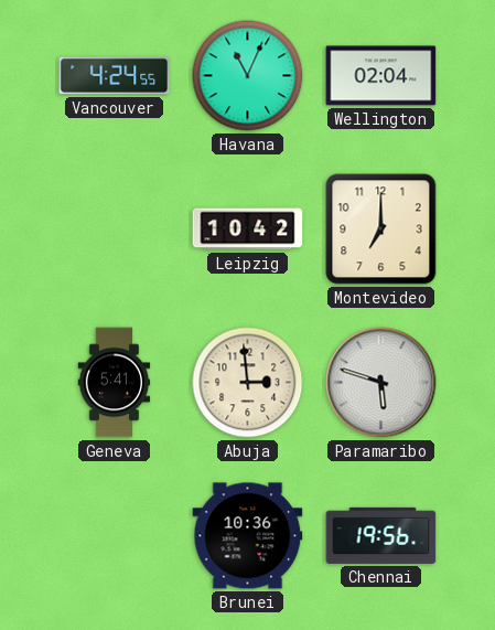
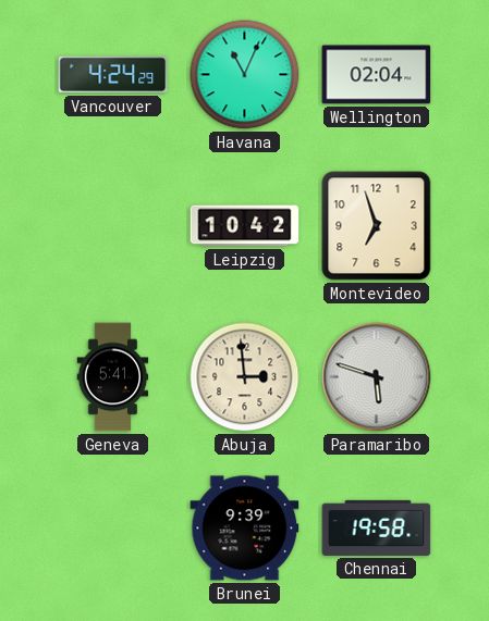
Vancouver: 4:24:55 -> 4:24:29
Montevideo: 7:00 -> 6:57
Brunei: 10:36 -> 9:39
Chennai: 19:56 -> 19:58
